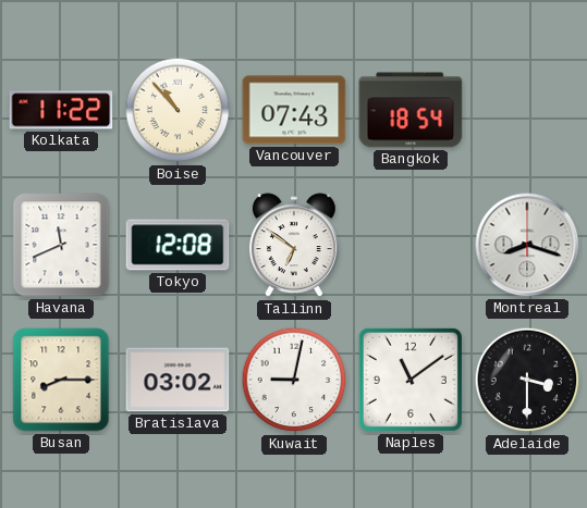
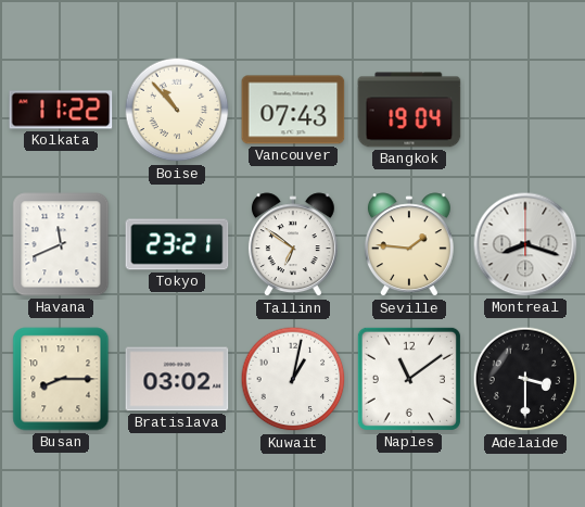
Bangkok: 18:54 -> 19:04
Tokyo: 12:08 -> 23:21
Seville: none -> 1:46
Kuwait: 9:02 -> 1:02
